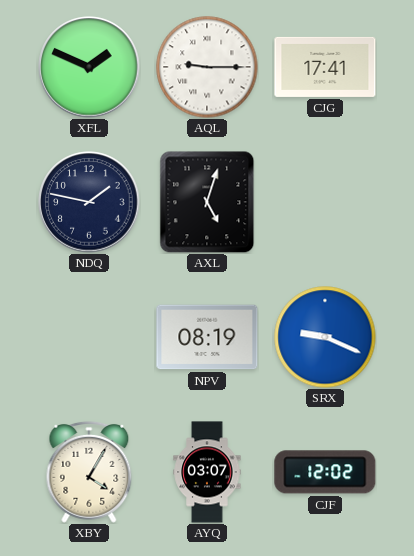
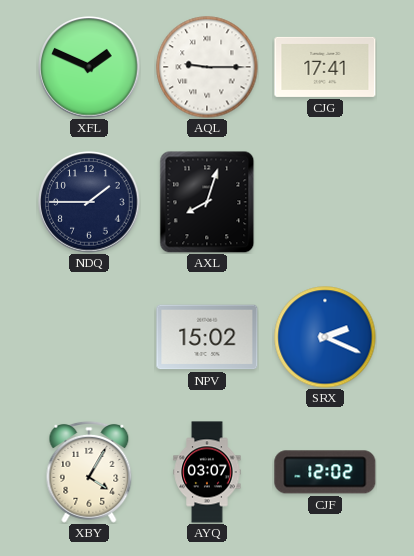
NDQ: 1:47 -> 1:45
AXL: 5:03 -> 8:03
NPV: 08:19 -> 15:02
SRX: 9:19 -> 2:19
